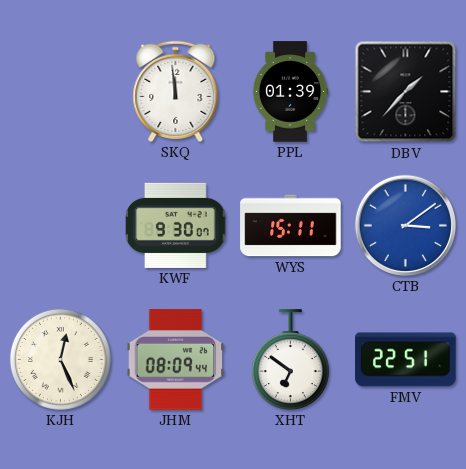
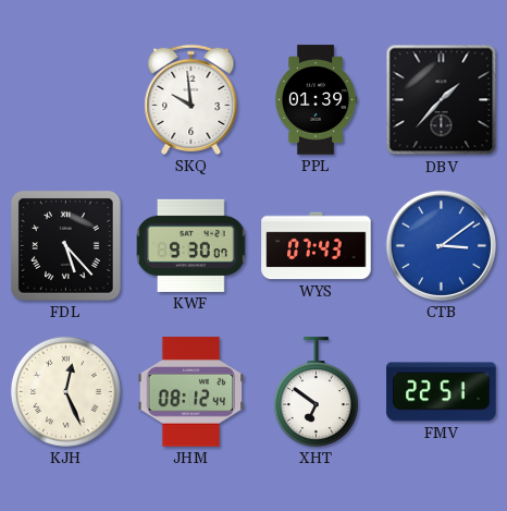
SKQ: 11:59 -> 9:59
FDL: none -> 5:23
WYS: 15:11 -> 07:43
JHM: 08:09 -> 08:12
